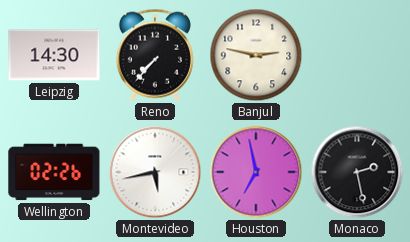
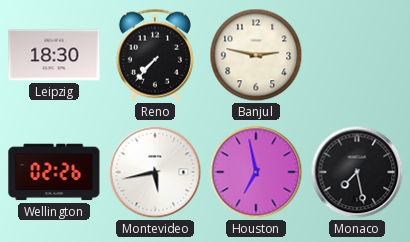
Leipzig: 14:30 -> 18:30
Monaco: 2:28 -> 7:28
